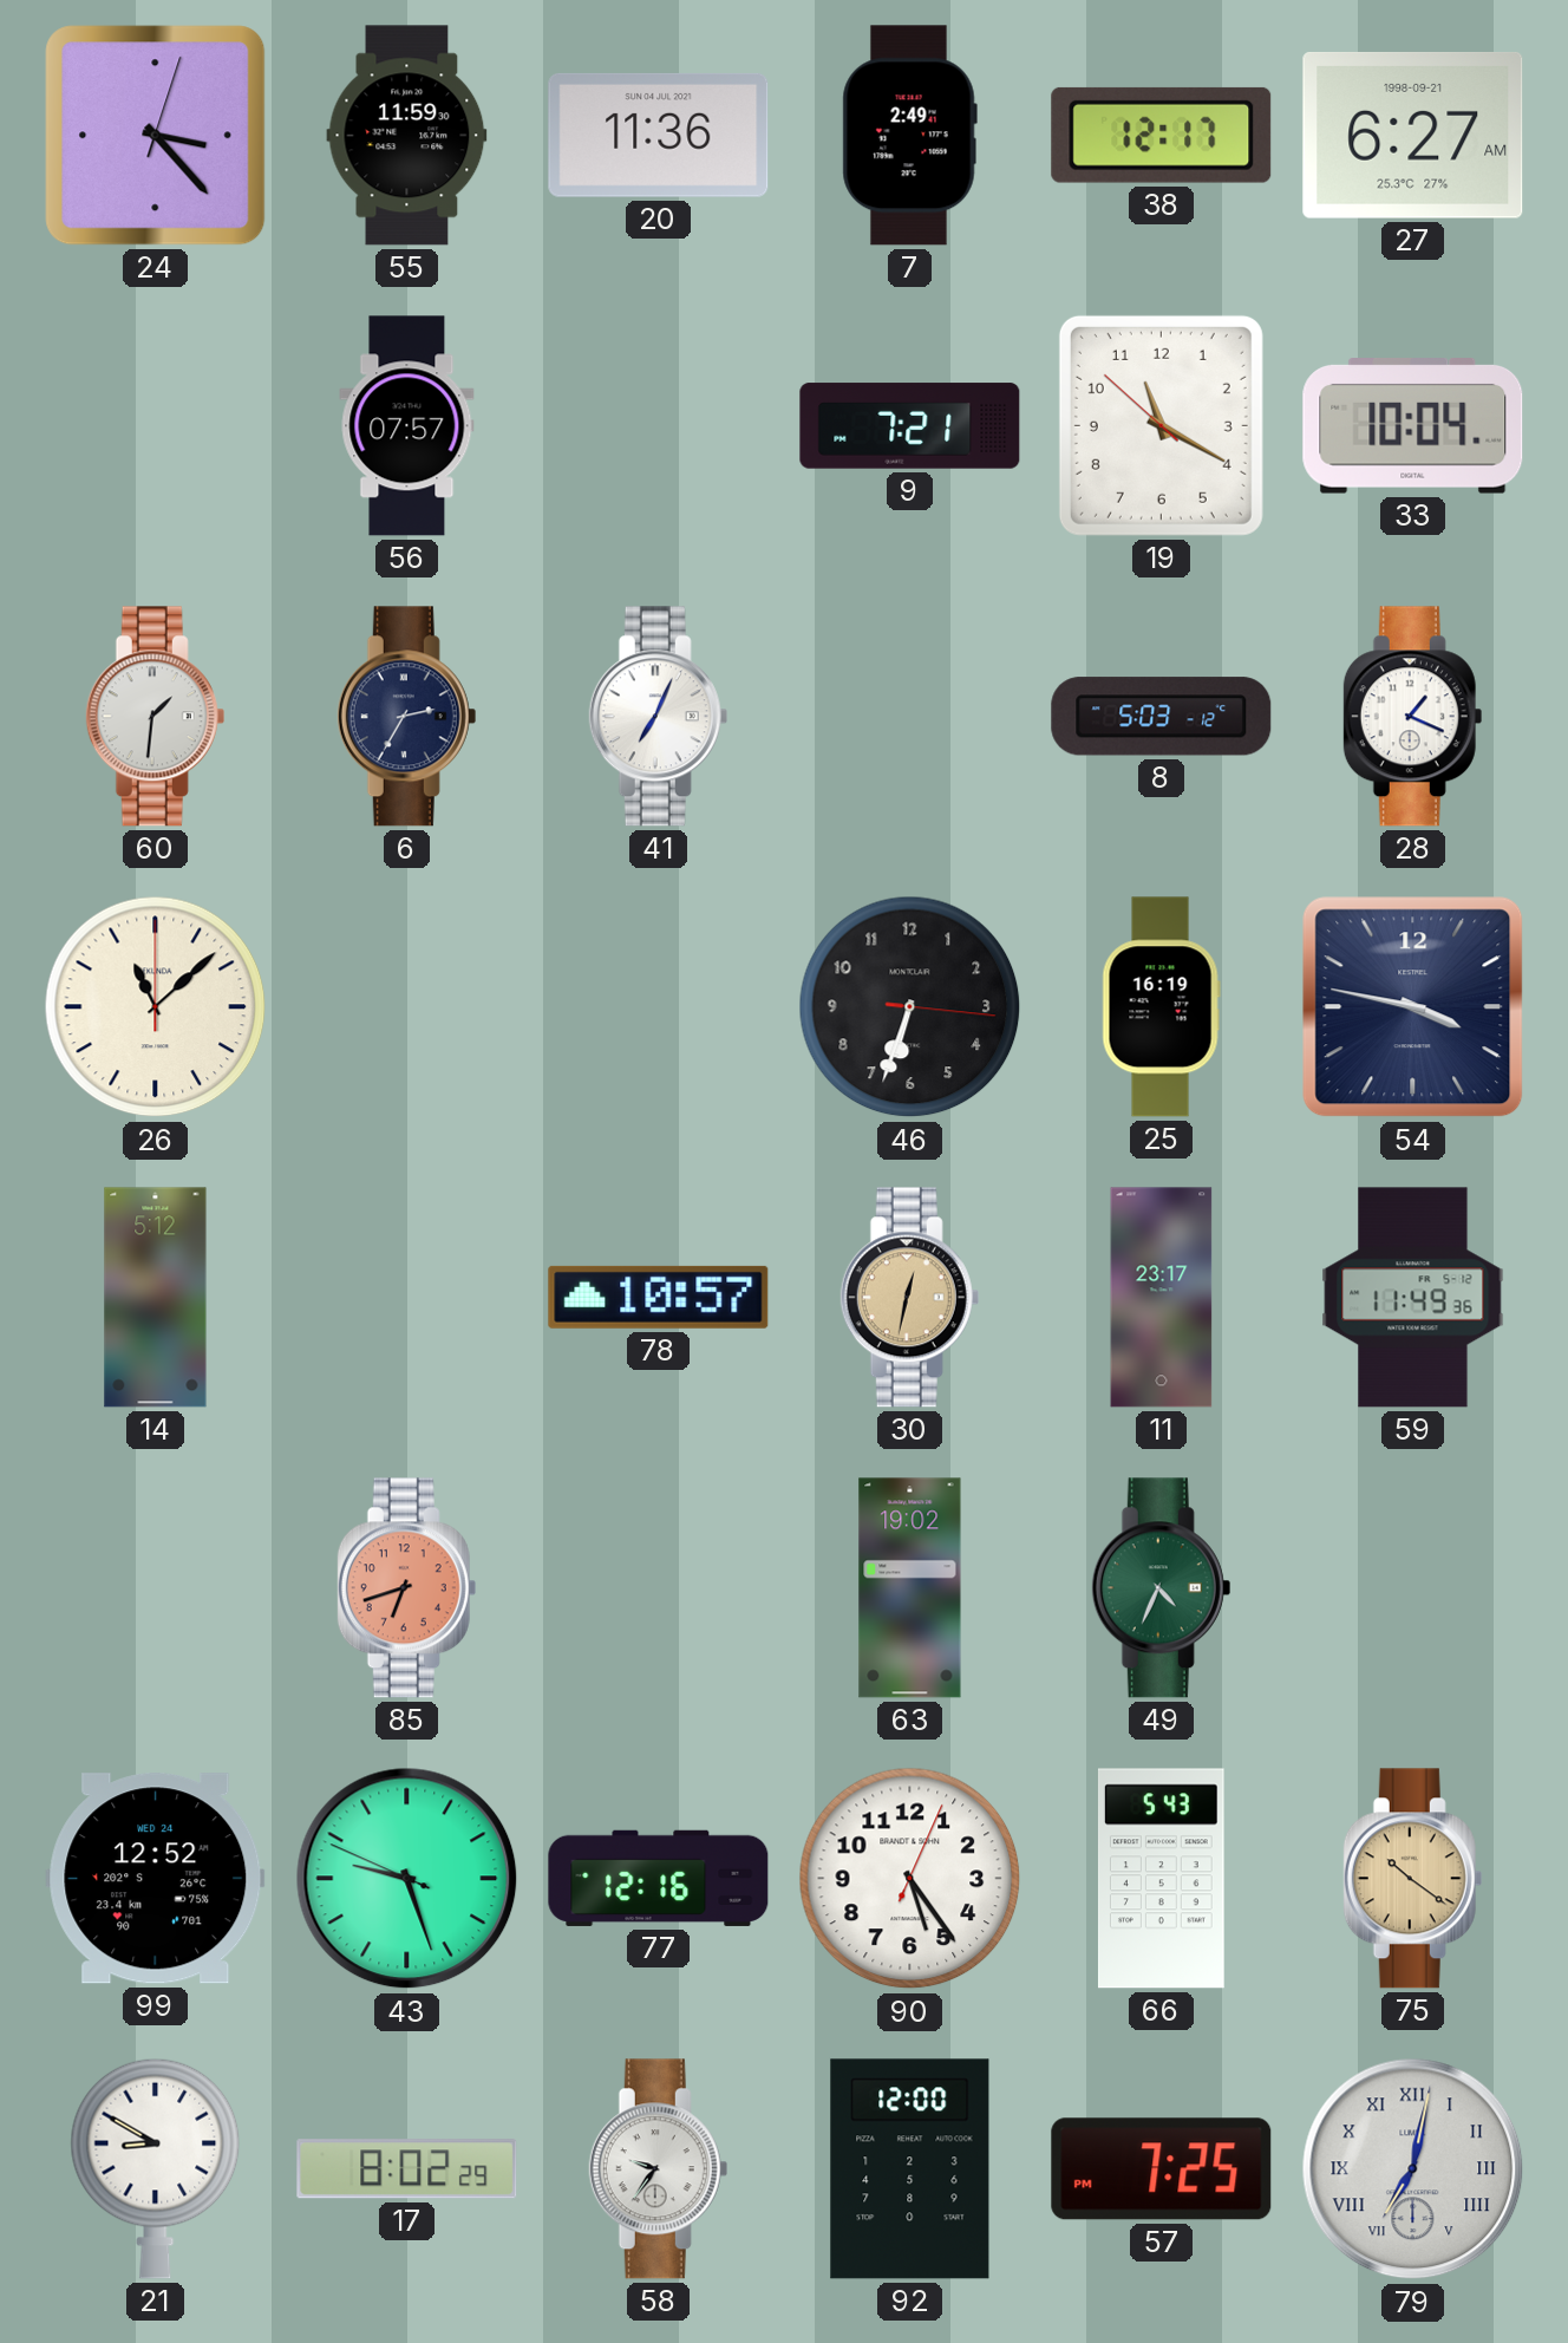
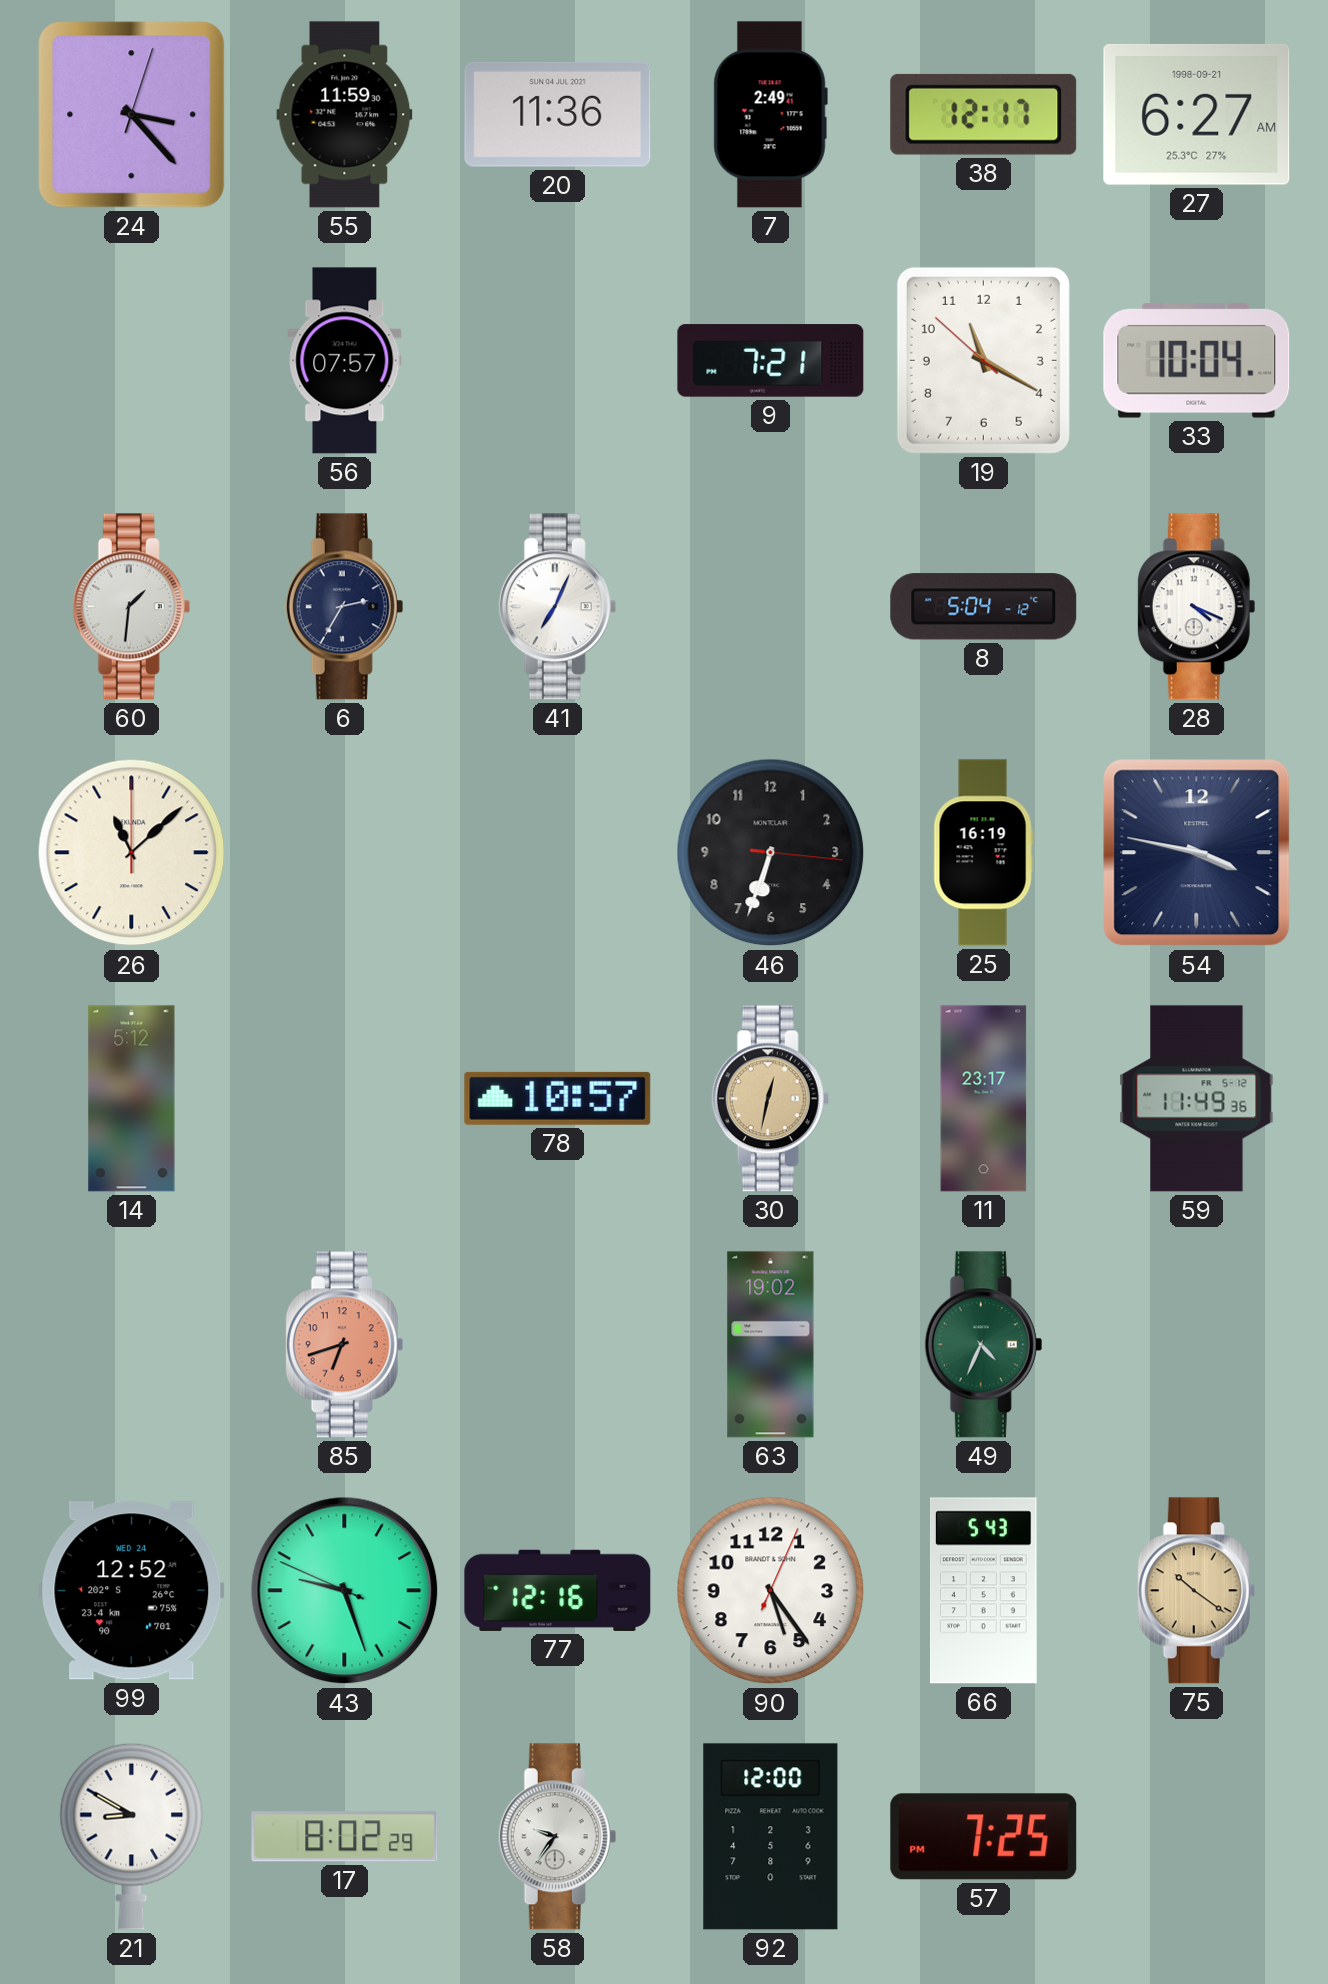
8: 5:03 -> 5:04
28: 1:19 -> 4:19
79: 7:02 -> none
